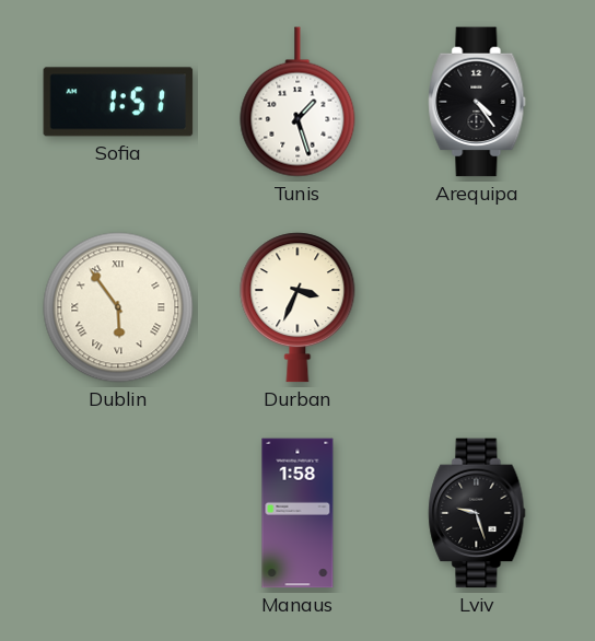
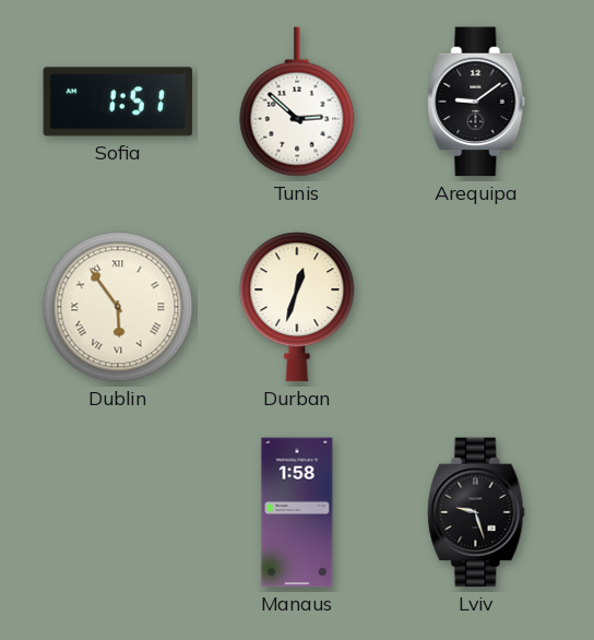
Tunis: 1:27 -> 2:52
Arequipa: 4:24 -> 9:09
Durban: 3:34 -> 12:33
